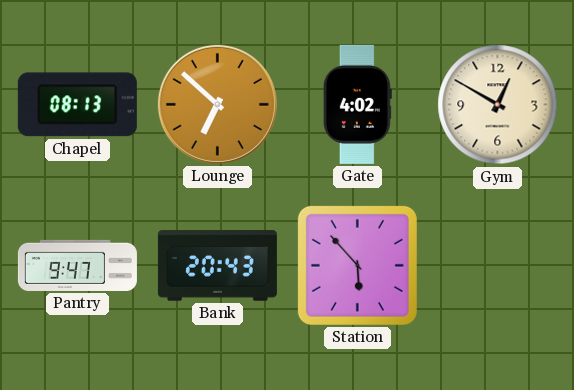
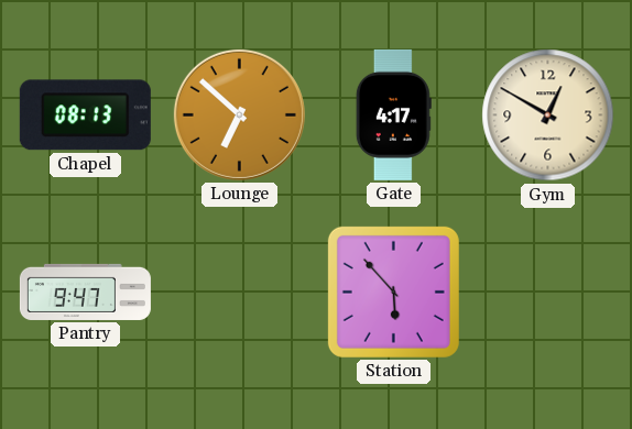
Gate: 4:02 -> 4:17
Bank: 20:43 -> none
